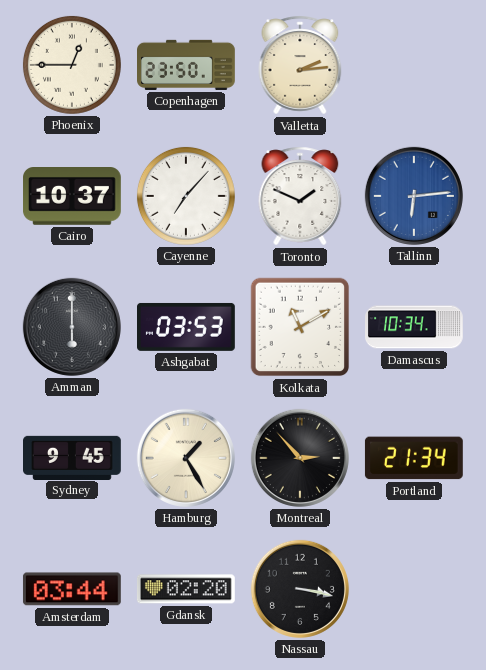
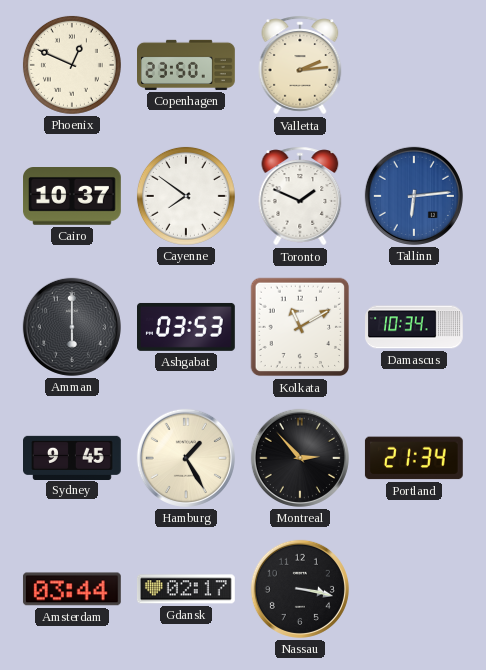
Phoenix: 12:45 -> 12:49
Cayenne: 7:07 -> 7:51
Gdansk: 02:20 -> 02:17
